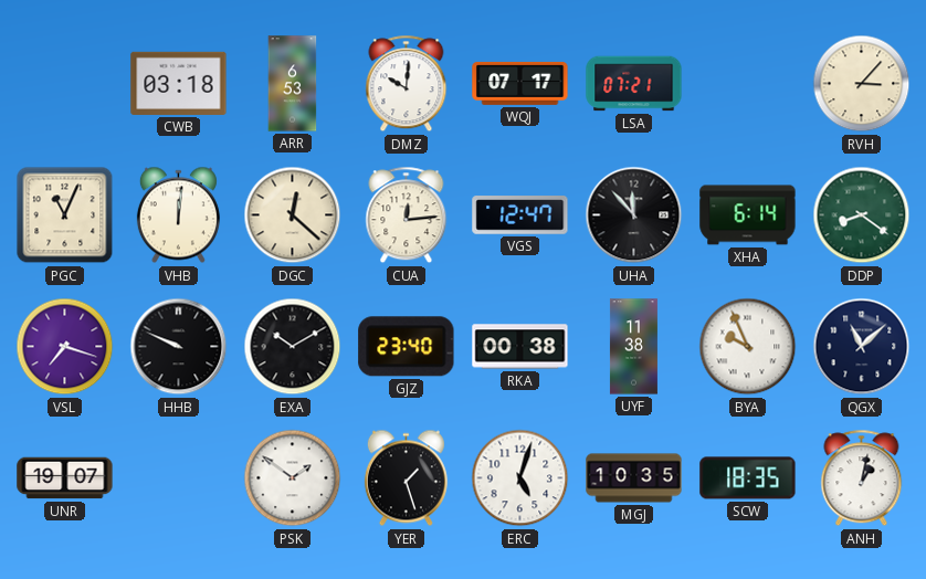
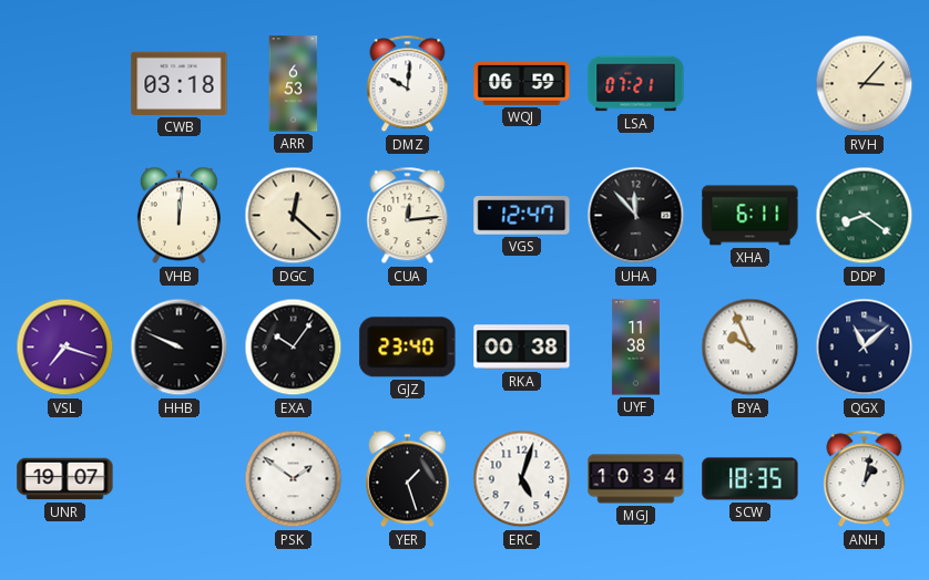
WQJ: 07:17 -> 06:59
PGC: 11:04 -> none
XHA: 6:14 -> 6:11
EXA: 10:10 -> 10:06
MGJ: 10:35 -> 10:34
